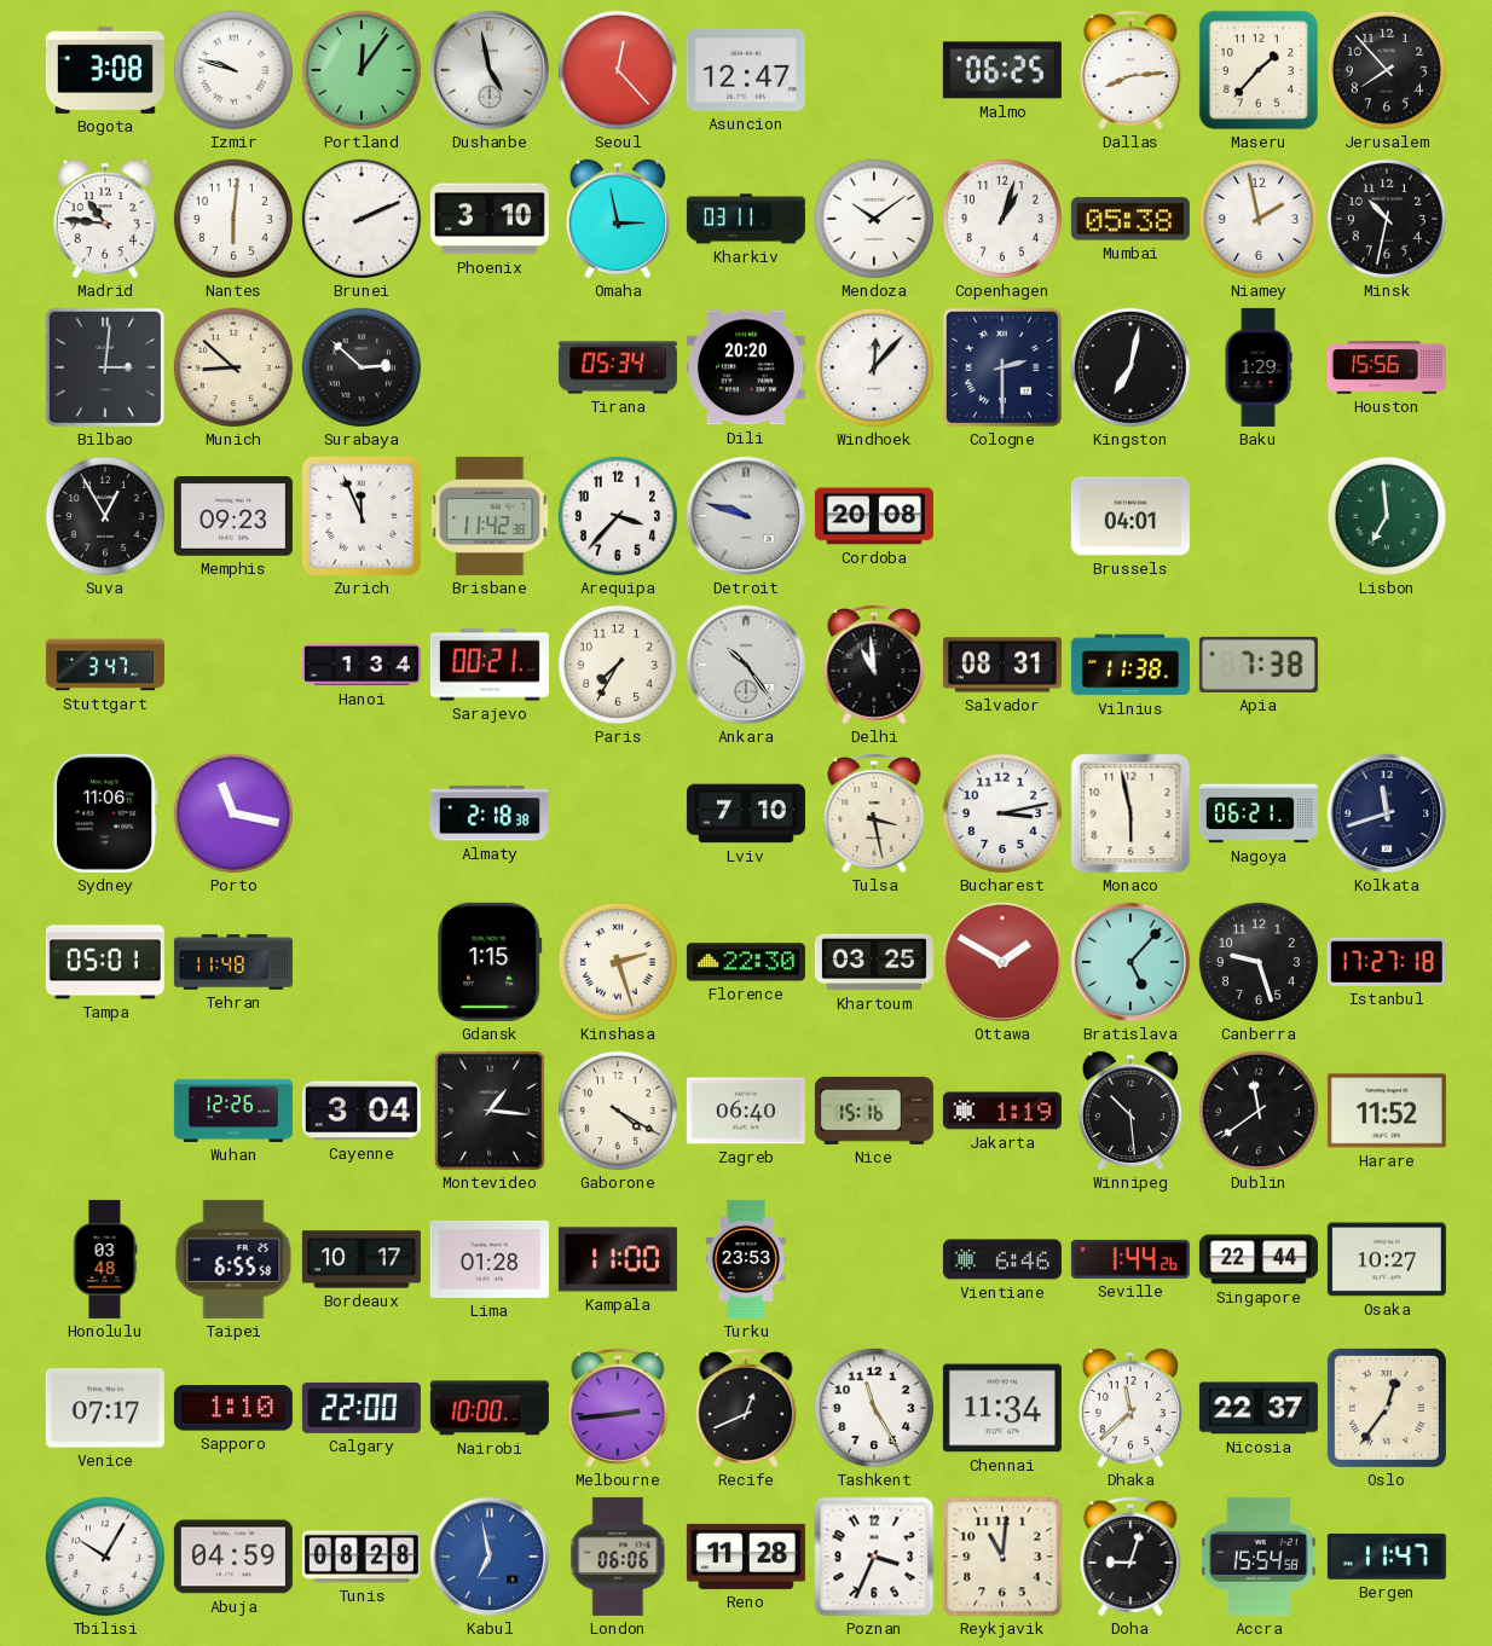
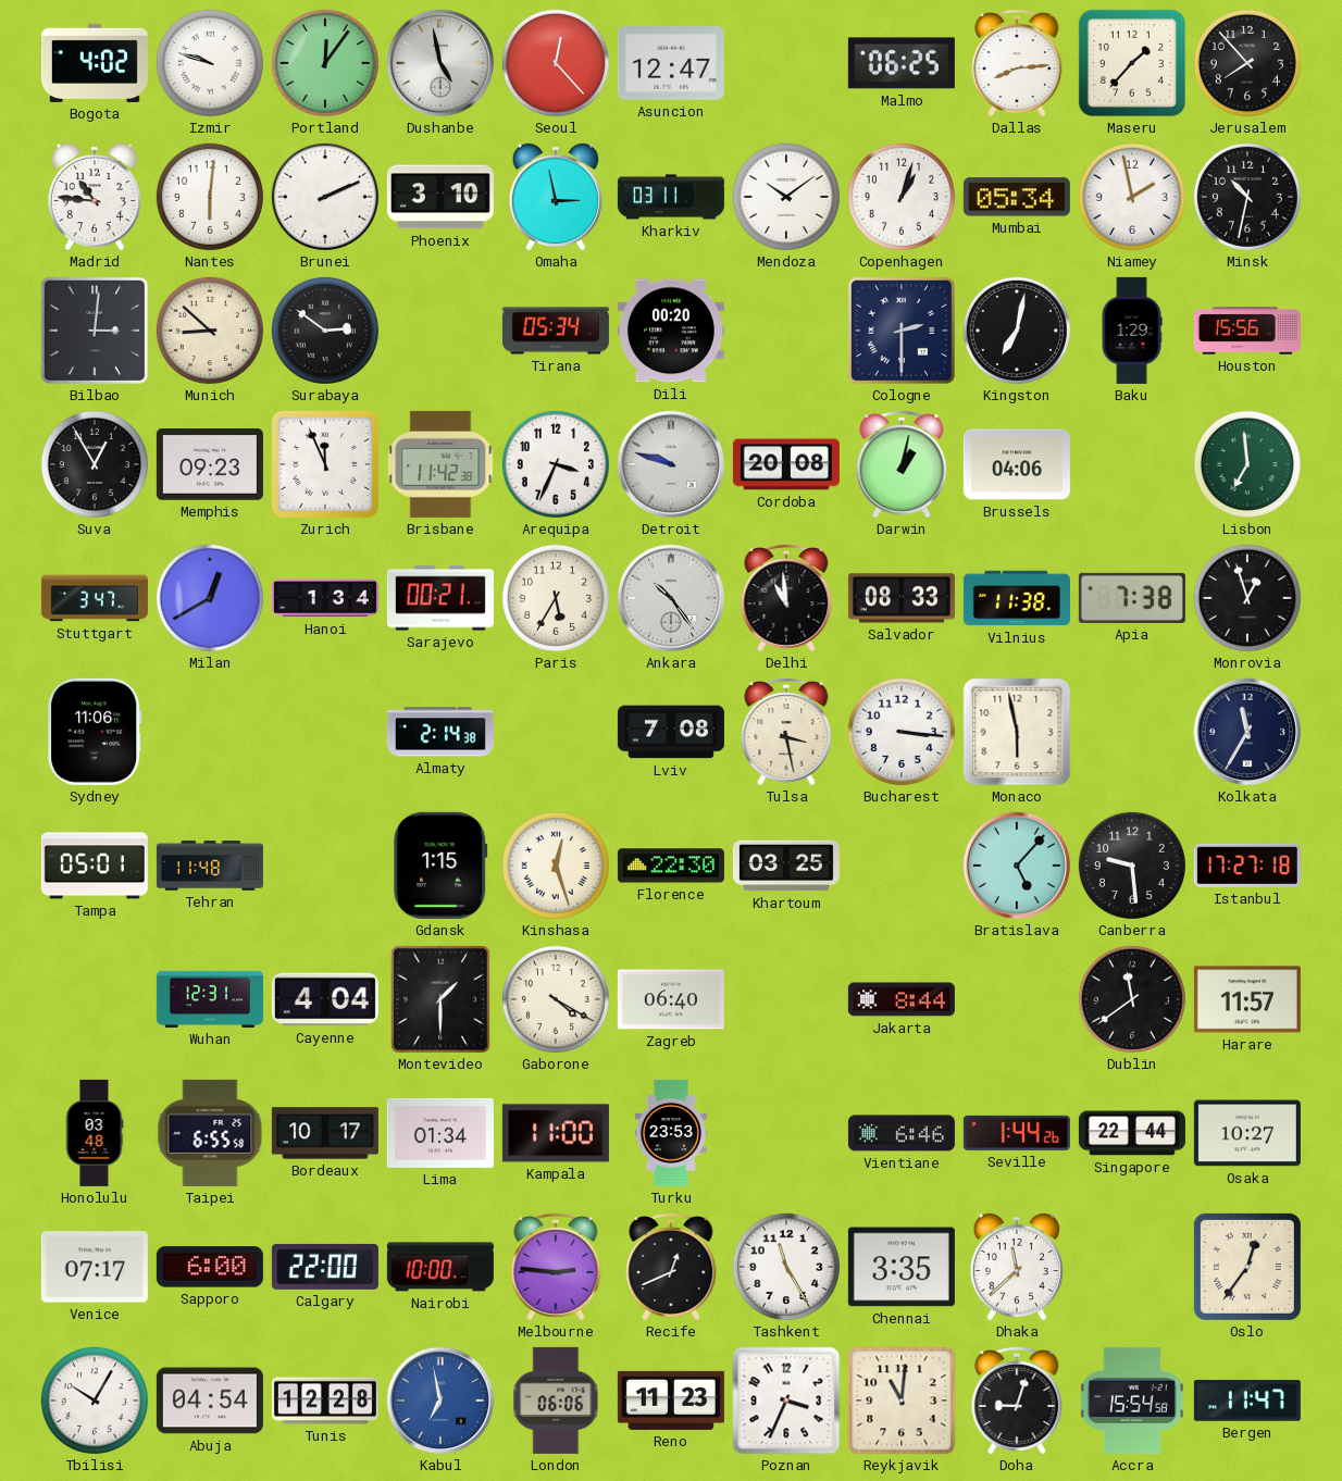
Bogota: 3:08 -> 4:02
Mumbai: 05:38 -> 05:34
Surabaya: 2:52 -> 2:51
Dili: 20:20 -> 00:20
Windhoek: 12:07 -> none
Arequipa: 3:37 -> 3:34
Darwin: none -> 1:02
Brussels: 04:01 -> 04:06
Milan: none -> 12:40
Paris: 7:35 -> 5:35
Salvador: 08:31 -> 08:33
Monrovia: none -> 12:57
Porto: 11:17 -> none
Almaty: 2:18 -> 2:14
Lviv: 7:10 -> 7:08
Bucharest: 3:13 -> 3:16
Nagoya: 06:21 -> none
Kolkata: 11:42 -> 11:35
Kinshasa: 2:27 -> 12:27
Ottawa: 1:50 -> none
Canberra: 9:27 -> 9:29
Wuhan: 12:26 -> 12:31
Cayenne: 3:04 -> 4:04
Montevideo: 1:16 -> 1:30
Nice: 15:16 -> none
Jakarta: 1:19 -> 8:44
Winnipeg: 10:29 -> none
Harare: 11:52 -> 11:57
Lima: 01:28 -> 01:34
Sapporo: 1:10 -> 6:00
Melbourne: 2:44 -> 2:46
Chennai: 11:34 -> 3:35
Nicosia: 22:37 -> none
Abuja: 04:59 -> 04:54
Tunis: 08:28 -> 12:28
Reno: 11:28 -> 11:23
